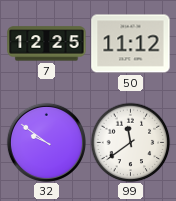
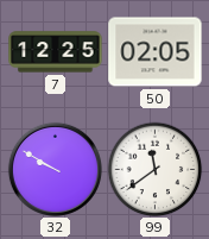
50: 11:12 -> 02:05
32: 9:51 -> 9:50
